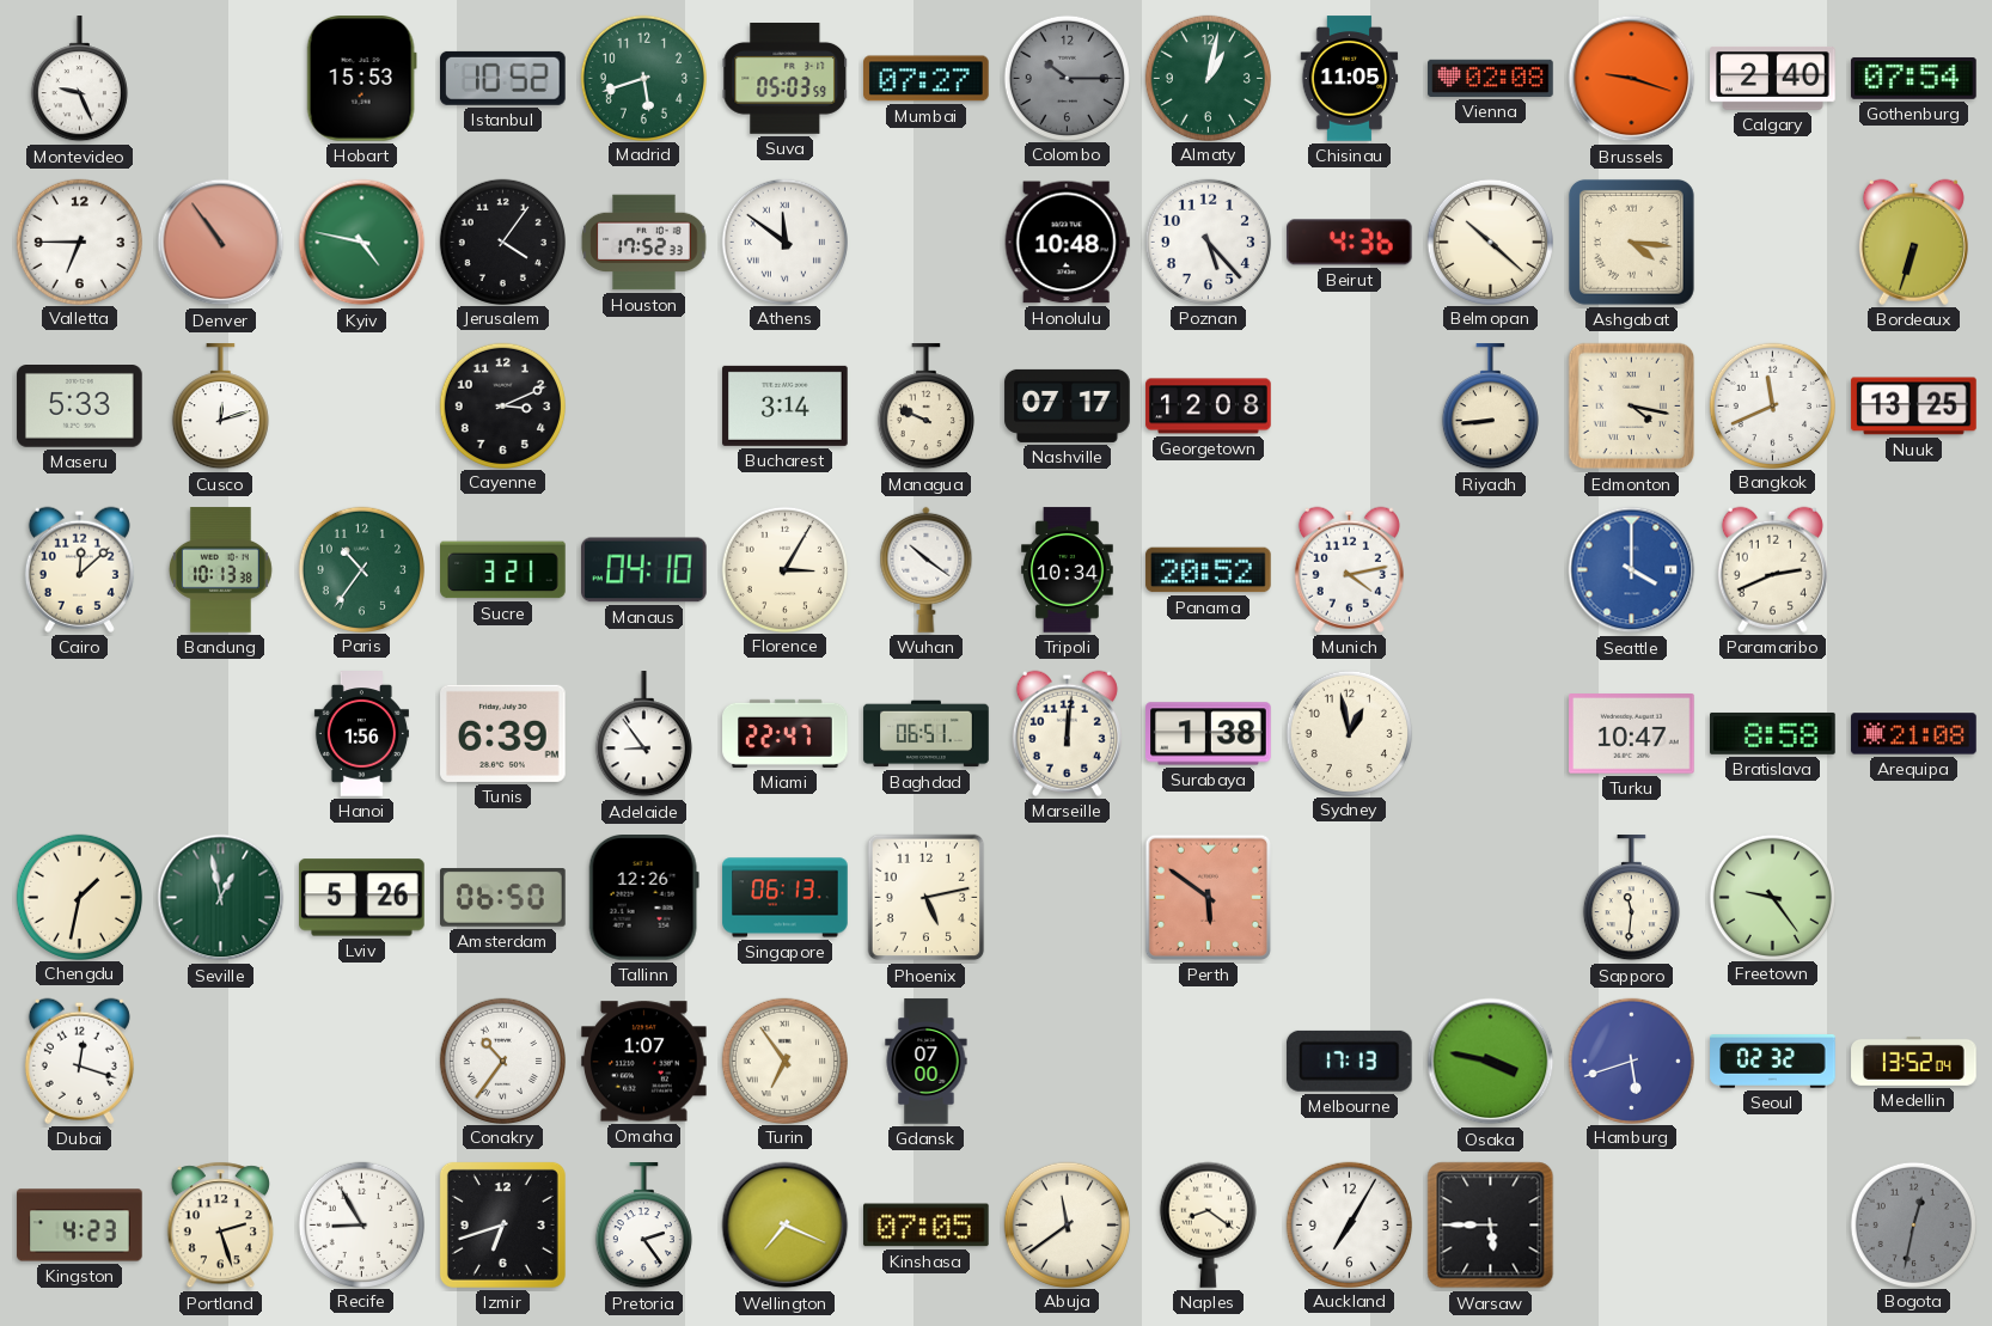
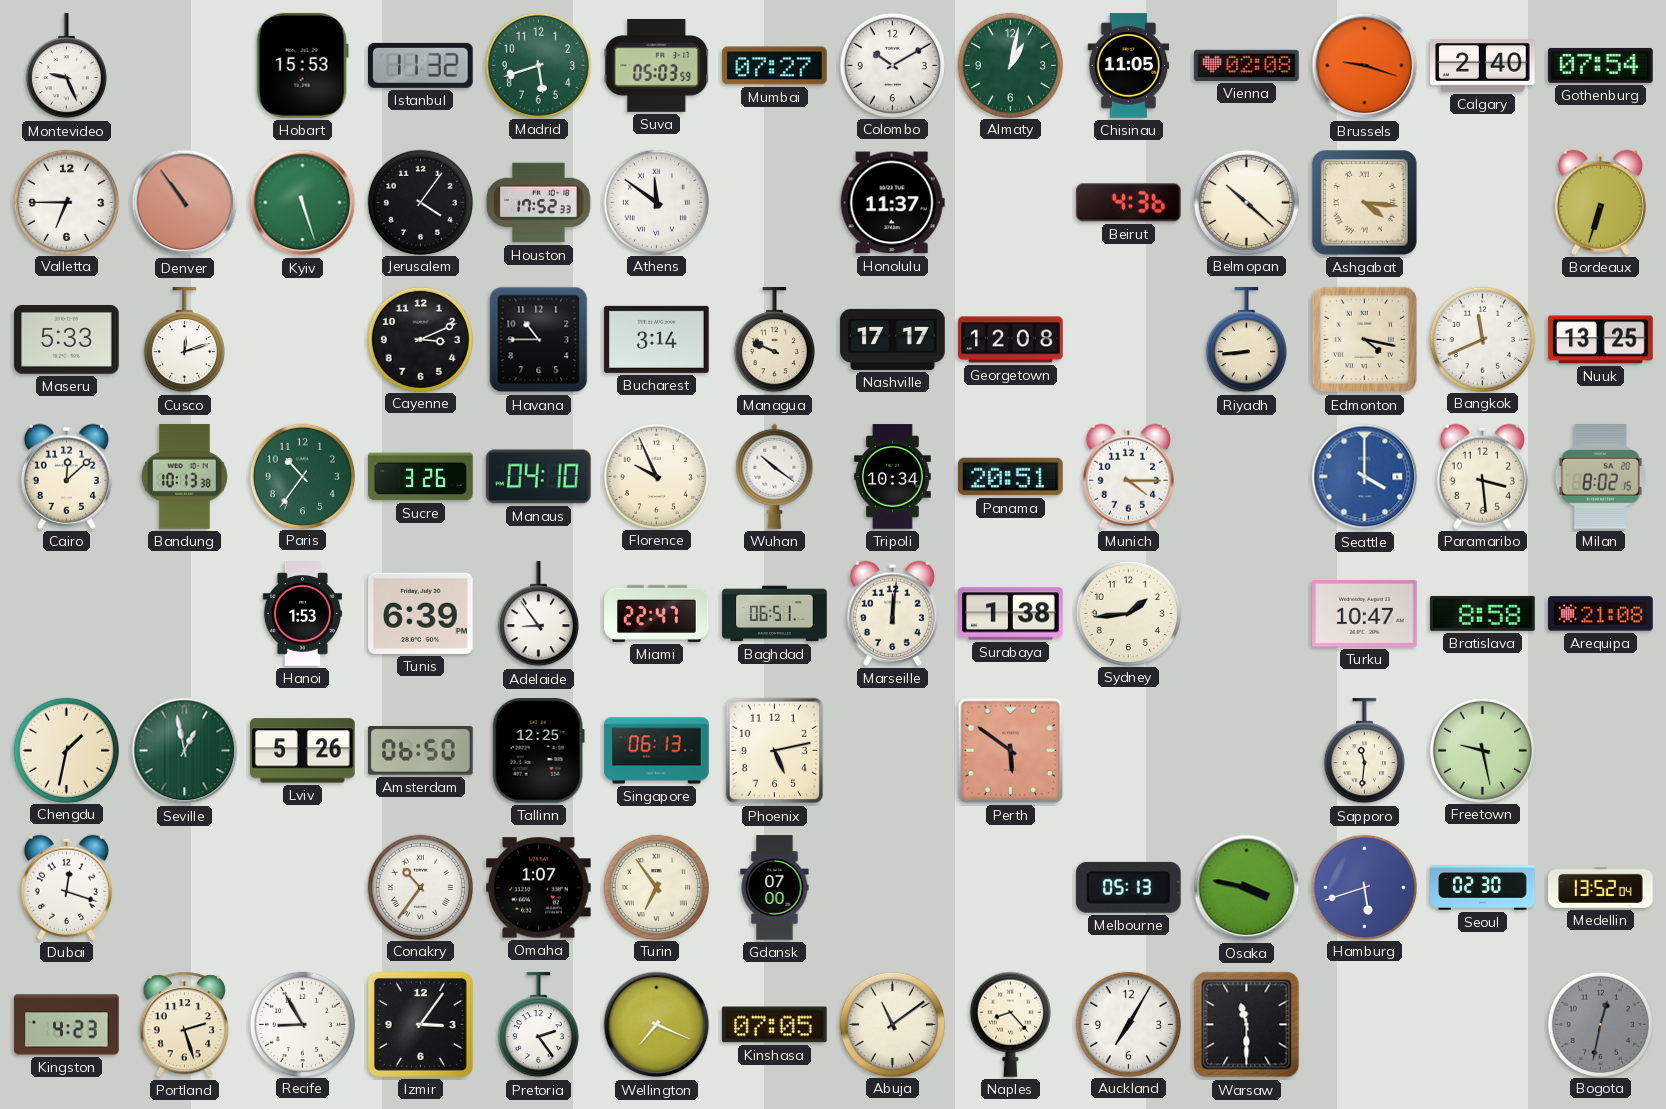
Istanbul: 10:52 -> 11:32
Colombo: 10:15 -> 10:10
Colombo dial: grey -> white
Kyiv: 4:47 -> 5:27
Honolulu: 10:48 -> 11:37
Poznan: 5:23 -> none
Havana: none -> 10:45
Nashville: 07:17 -> 17:17
Sucre: 3:21 -> 3:26
Florence: 3:05 -> 9:56
Panama: 20:52 -> 20:51
Munich: 4:13 -> 4:15
Paramaribo: 2:41 -> 3:29
Milan: none -> 8:02
Hanoi: 1:56 -> 1:53
Sydney: 12:58 -> 1:44
Tallinn: 12:26 -> 12:25
Freetown: 9:24 -> 9:28
Melbourne: 17:13 -> 05:13
Seoul: 02:32 -> 02:30
Izmir: 6:42 -> 3:06
Abuja: 11:39 -> 11:09
Naples: 8:21 -> 8:23
Warsaw: 5:45 -> 11:30
